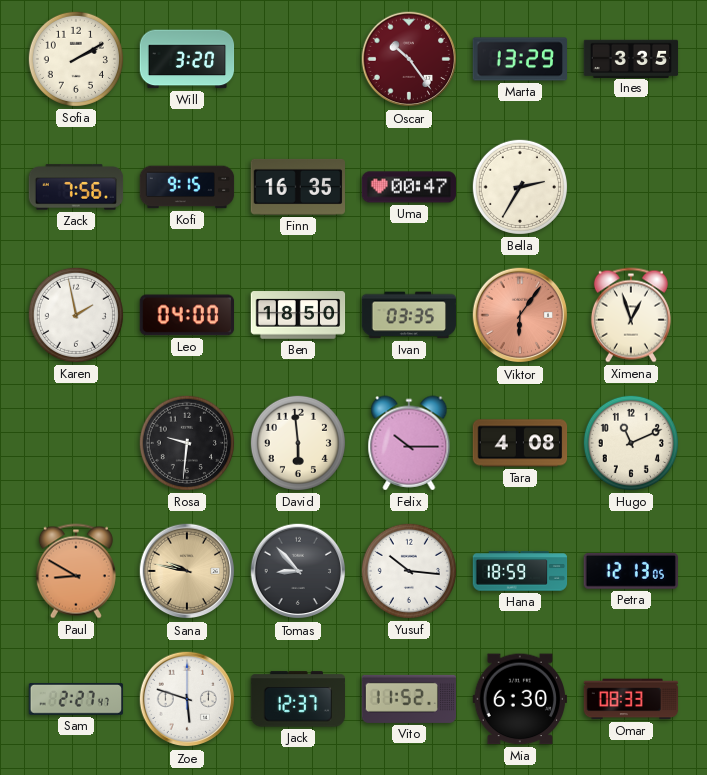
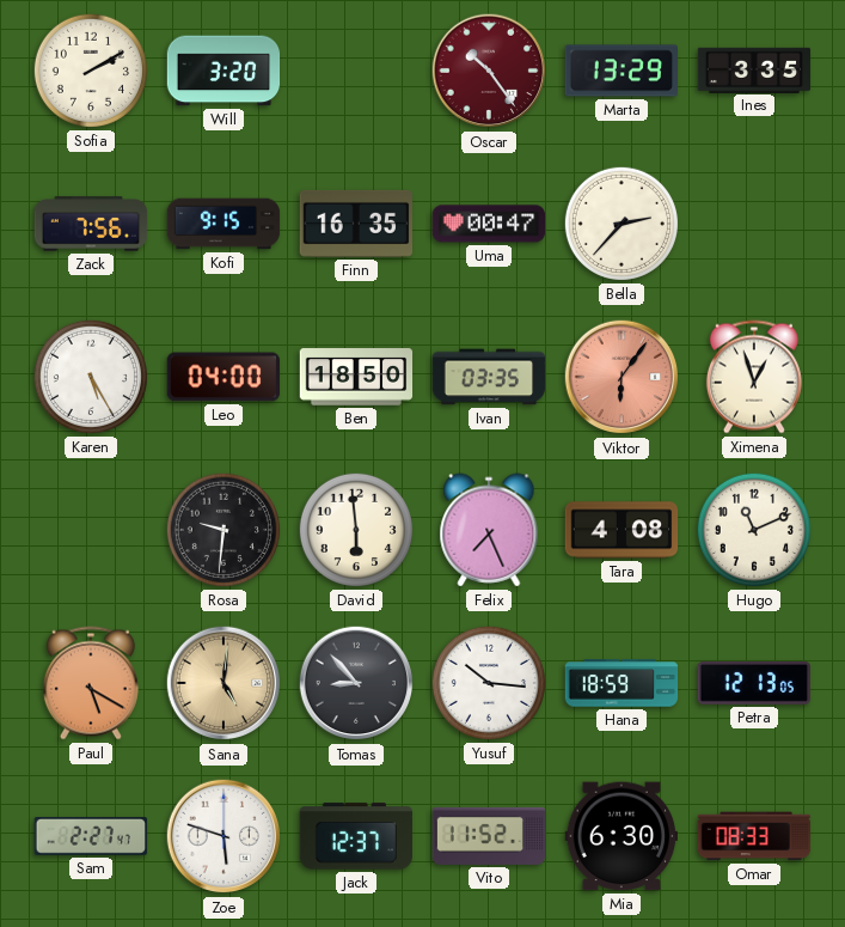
Bella: 2:35 -> 2:37
Karen: 1:58 -> 5:25
Felix: 10:15 -> 7:26
Paul: 8:50 -> 5:20
Sana: 9:47 -> 5:01
